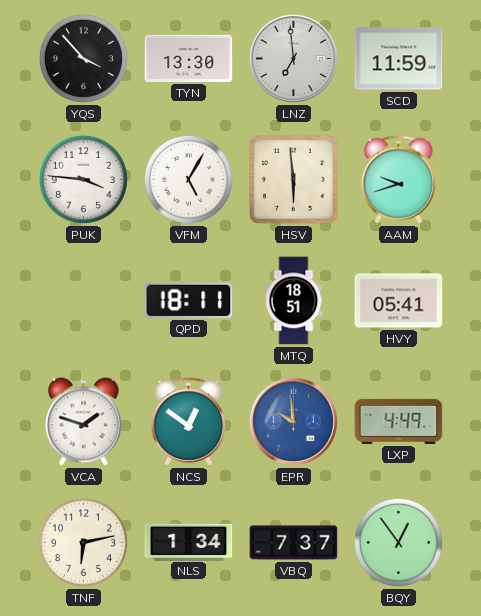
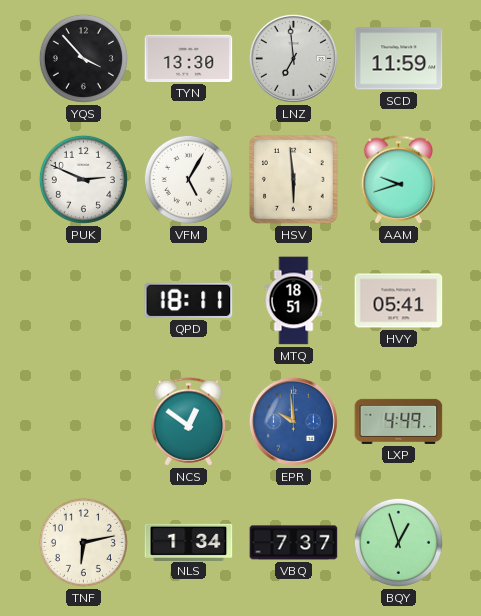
PUK: 3:46 -> 2:49
VCA: 1:48 -> none
BQY: 12:54 -> 12:57
